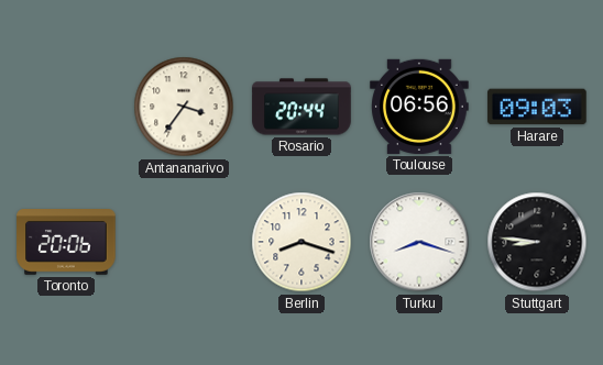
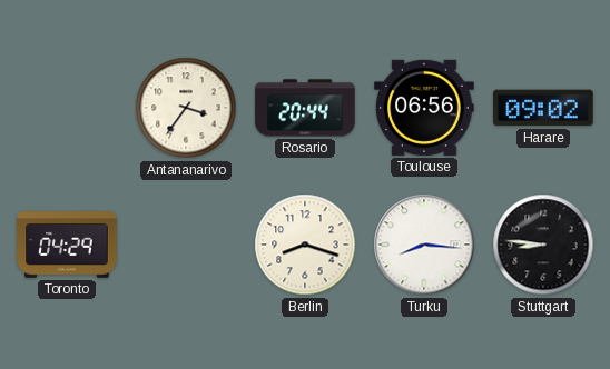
Harare: 09:03 -> 09:02
Toronto: 20:06 -> 04:29
Turku: 8:18 -> 8:16
